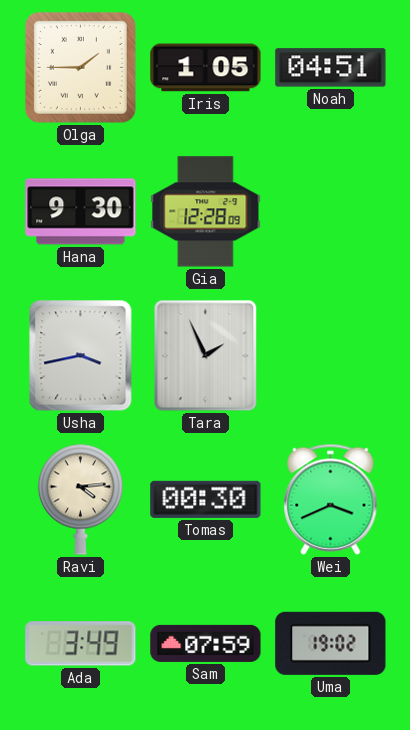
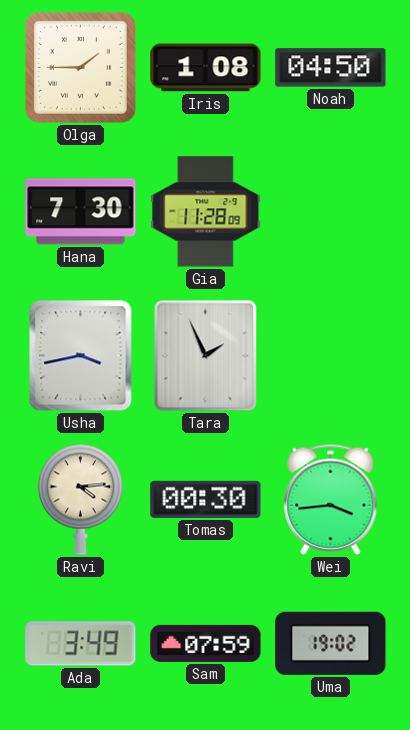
Iris: 1:05 -> 1:08
Noah: 04:51 -> 04:50
Hana: 9:30 -> 7:30
Gia: 12:28 -> 11:28
Wei: 3:41 -> 3:44
